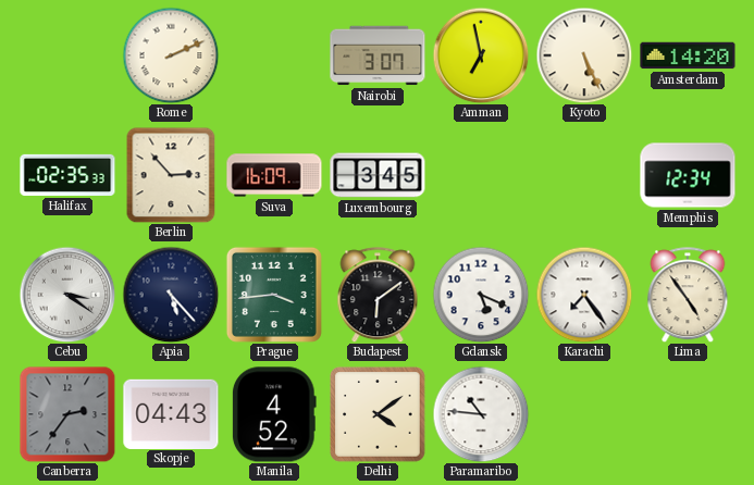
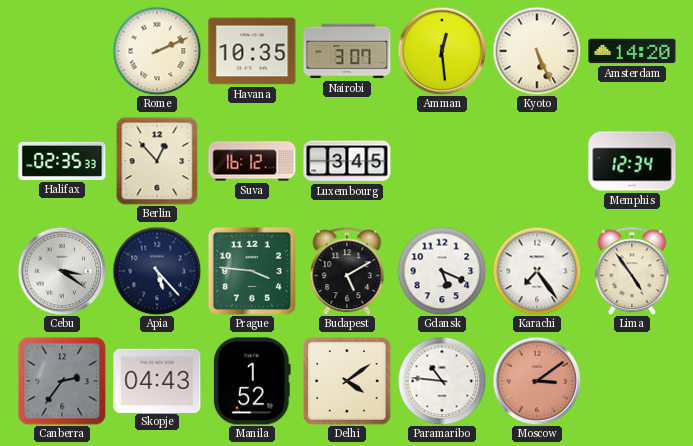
Havana: none -> 10:35
Amman: 6:58 -> 12:29
Berlin: 2:53 -> 12:53
Suva: 16:09 -> 16:12
Prague: 3:44 -> 3:46
Budapest: 6:09 -> 5:10
Manila: 4:52 -> 1:52
Moscow: none -> 3:09
